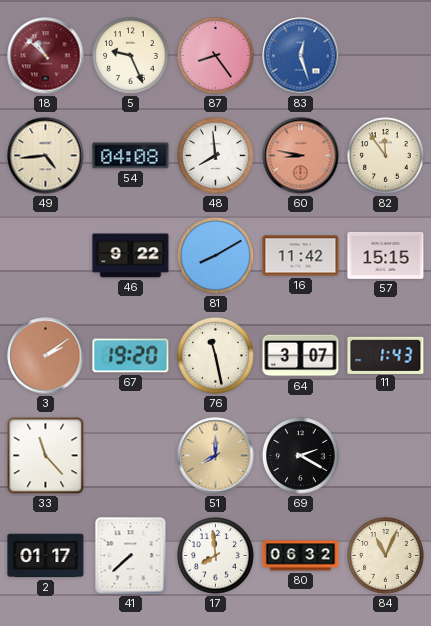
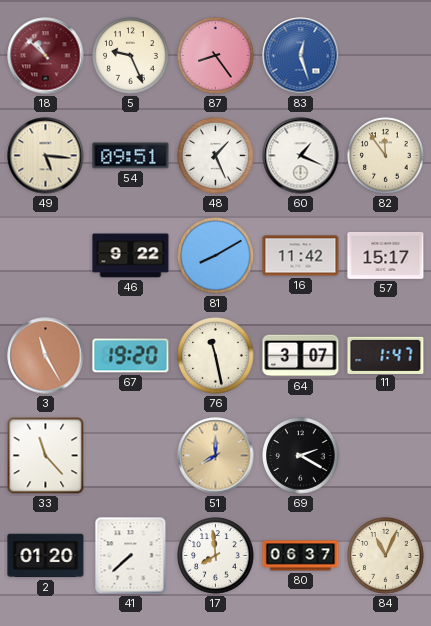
49: 4:44 -> 5:16
54: 04:08 -> 09:51
48: 7:59 -> 1:26
60: 8:47 -> 1:19
60 dial: salmon -> white
57: 15:15 -> 15:17
3: 2:09 -> 11:25
11: 1:43 -> 1:47
2: 01:17 -> 01:20
80: 06:32 -> 06:37
